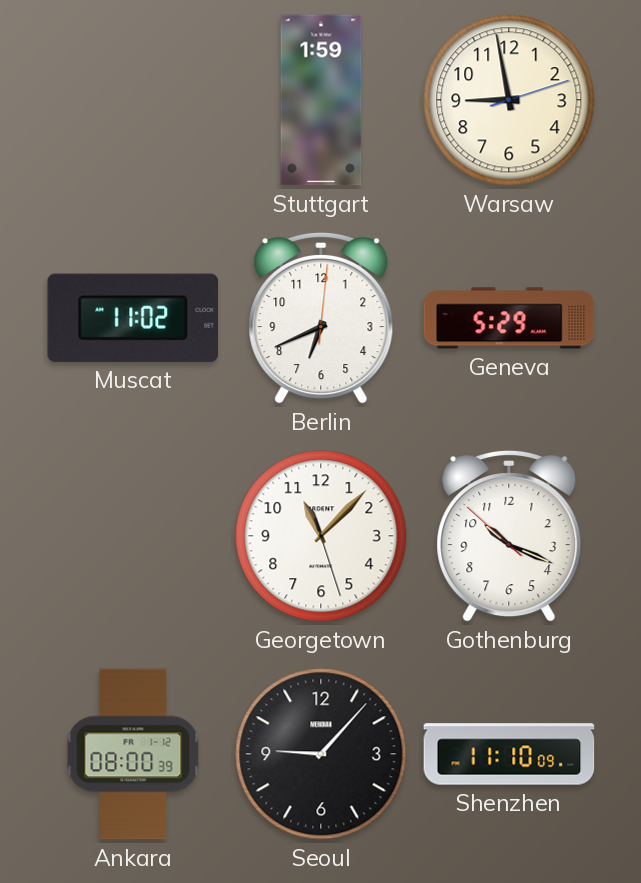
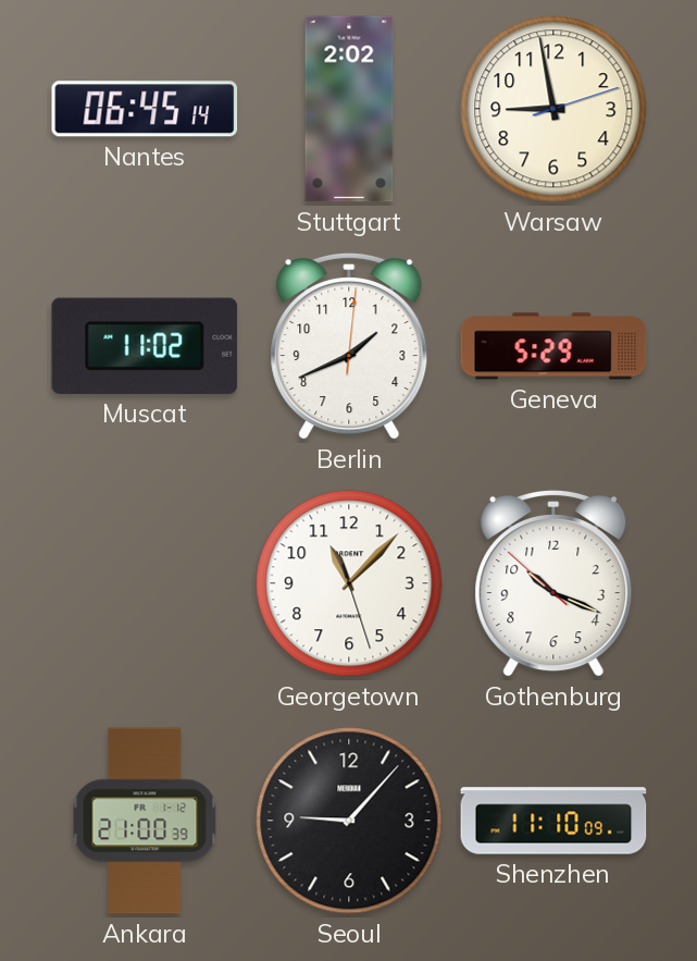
Nantes: none -> 06:45
Stuttgart: 1:59 -> 2:02
Berlin: 6:41 -> 1:41
Ankara: 08:00 -> 21:00
